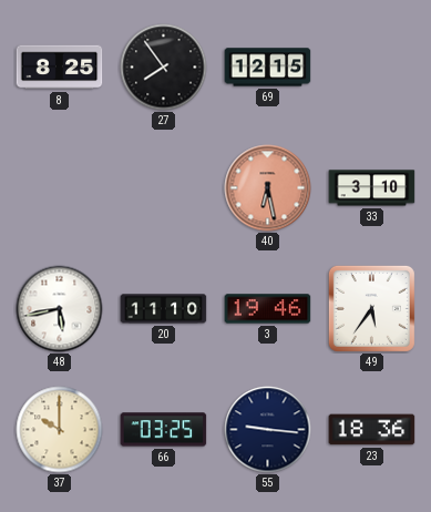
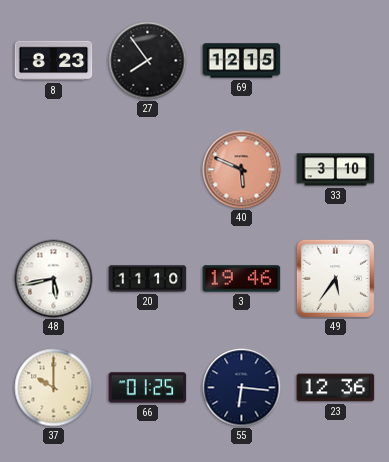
8: 8:25 -> 8:23
40: 6:28 -> 5:49
66: 03:25 -> 01:25
55: 9:16 -> 6:16
23: 18:36 -> 12:36
